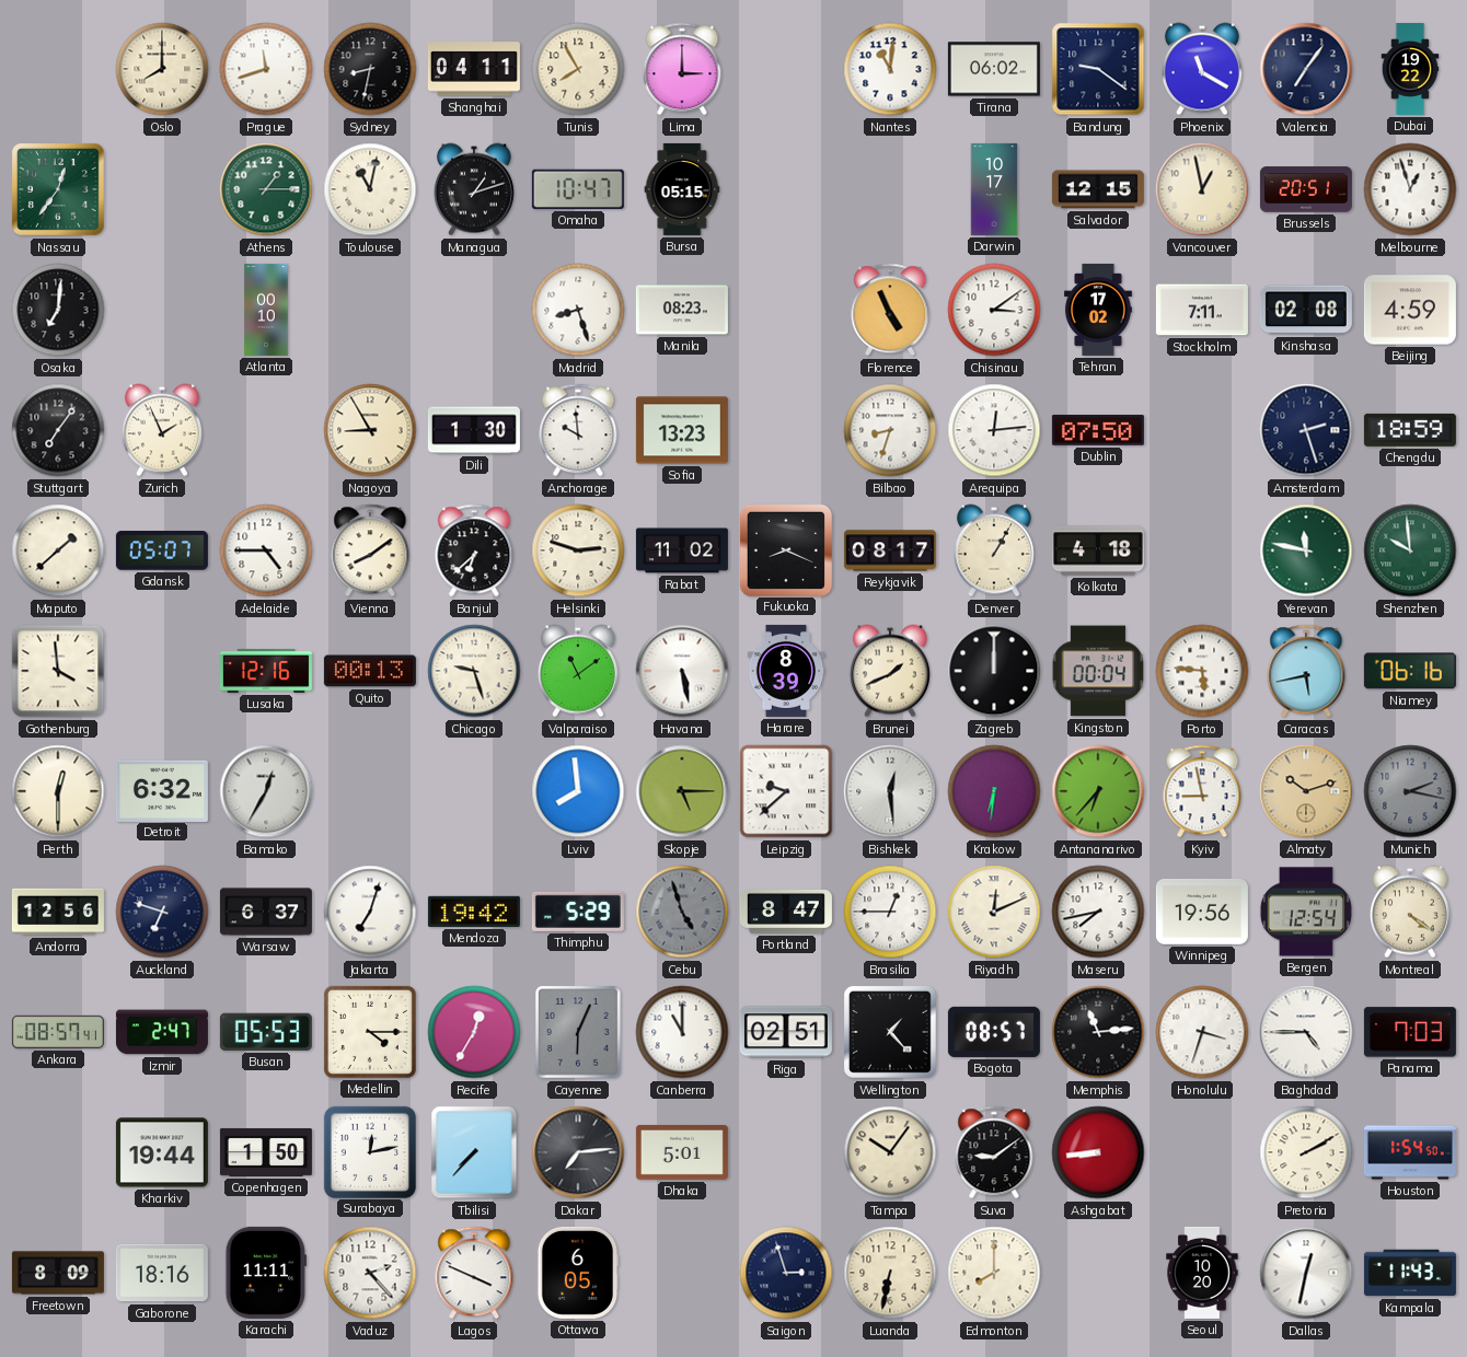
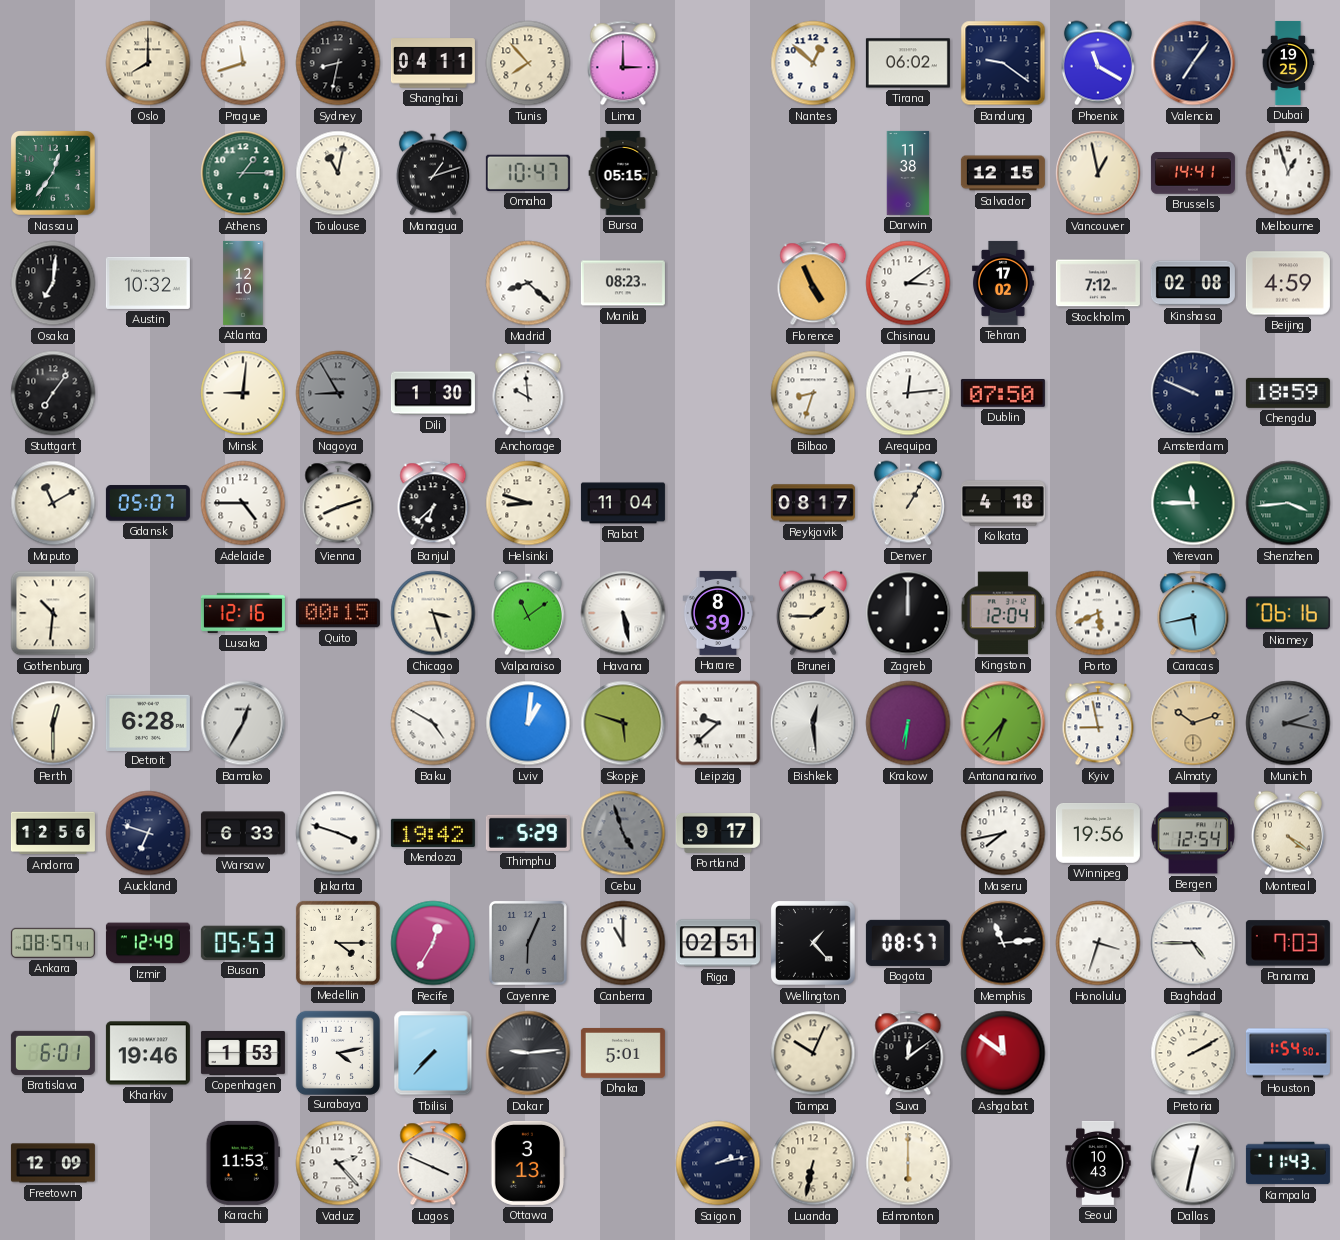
Tunis: 7:55 -> 7:53
Nantes: 11:01 -> 12:52
Dubai: 19:22 -> 19:25
Darwin: 10:17 -> 11:38
Brussels: 20:51 -> 14:41
Austin: none -> 10:32
Atlanta: 00:10 -> 12:10
Madrid: 8:27 -> 8:22
Stockholm: 7:11 -> 7:12
Zurich: 1:56 -> none
Minsk: none -> 9:01
Nagoya dial: cream -> grey
Sofia: 13:23 -> none
Amsterdam: 2:27 -> 9:49
Maputo: 1:38 -> 11:10
Vienna: 8:09 -> 8:12
Helsinki: 2:48 -> 8:48
Rabat: 11:02 -> 11:04
Fukuoka: 8:19 -> none
Yerevan: 11:47 -> 11:45
Shenzhen: 9:59 -> 3:44
Gothenburg: 3:59 -> 10:31
Quito: 00:13 -> 00:15
Chicago: 9:27 -> 3:27
Brunei: 1:41 -> 1:45
Kingston: 00:04 -> 12:04
Porto: 5:46 -> 5:41
Detroit: 6:32 -> 6:28
Baku: none -> 4:50
Lviv: 7:59 -> 1:01
Skopje: 5:15 -> 5:48
Warsaw: 6:37 -> 6:33
Jakarta: 7:03 -> 3:48
Portland: 8:47 -> 9:17
Brasilia: 12:45 -> none
Riyadh: 12:11 -> none
Izmir: 2:47 -> 12:49
Bratislava: none -> 6:01
Kharkiv: 19:44 -> 19:46
Copenhagen: 1:50 -> 1:53
Surabaya: 12:13 -> 4:13
Dakar: 7:14 -> 9:14
Tampa: 10:06 -> 10:04
Suva: 9:09 -> 12:09
Ashgabat: 8:44 -> 11:51
Freetown: 8:09 -> 12:09
Gaborone: 18:16 -> none
Karachi: 11:11 -> 11:53
Ottawa: 6:05 -> 3:13
Saigon: 2:57 -> 2:13
Edmonton: 8:00 -> 6:00
Seoul: 10:20 -> 10:43
